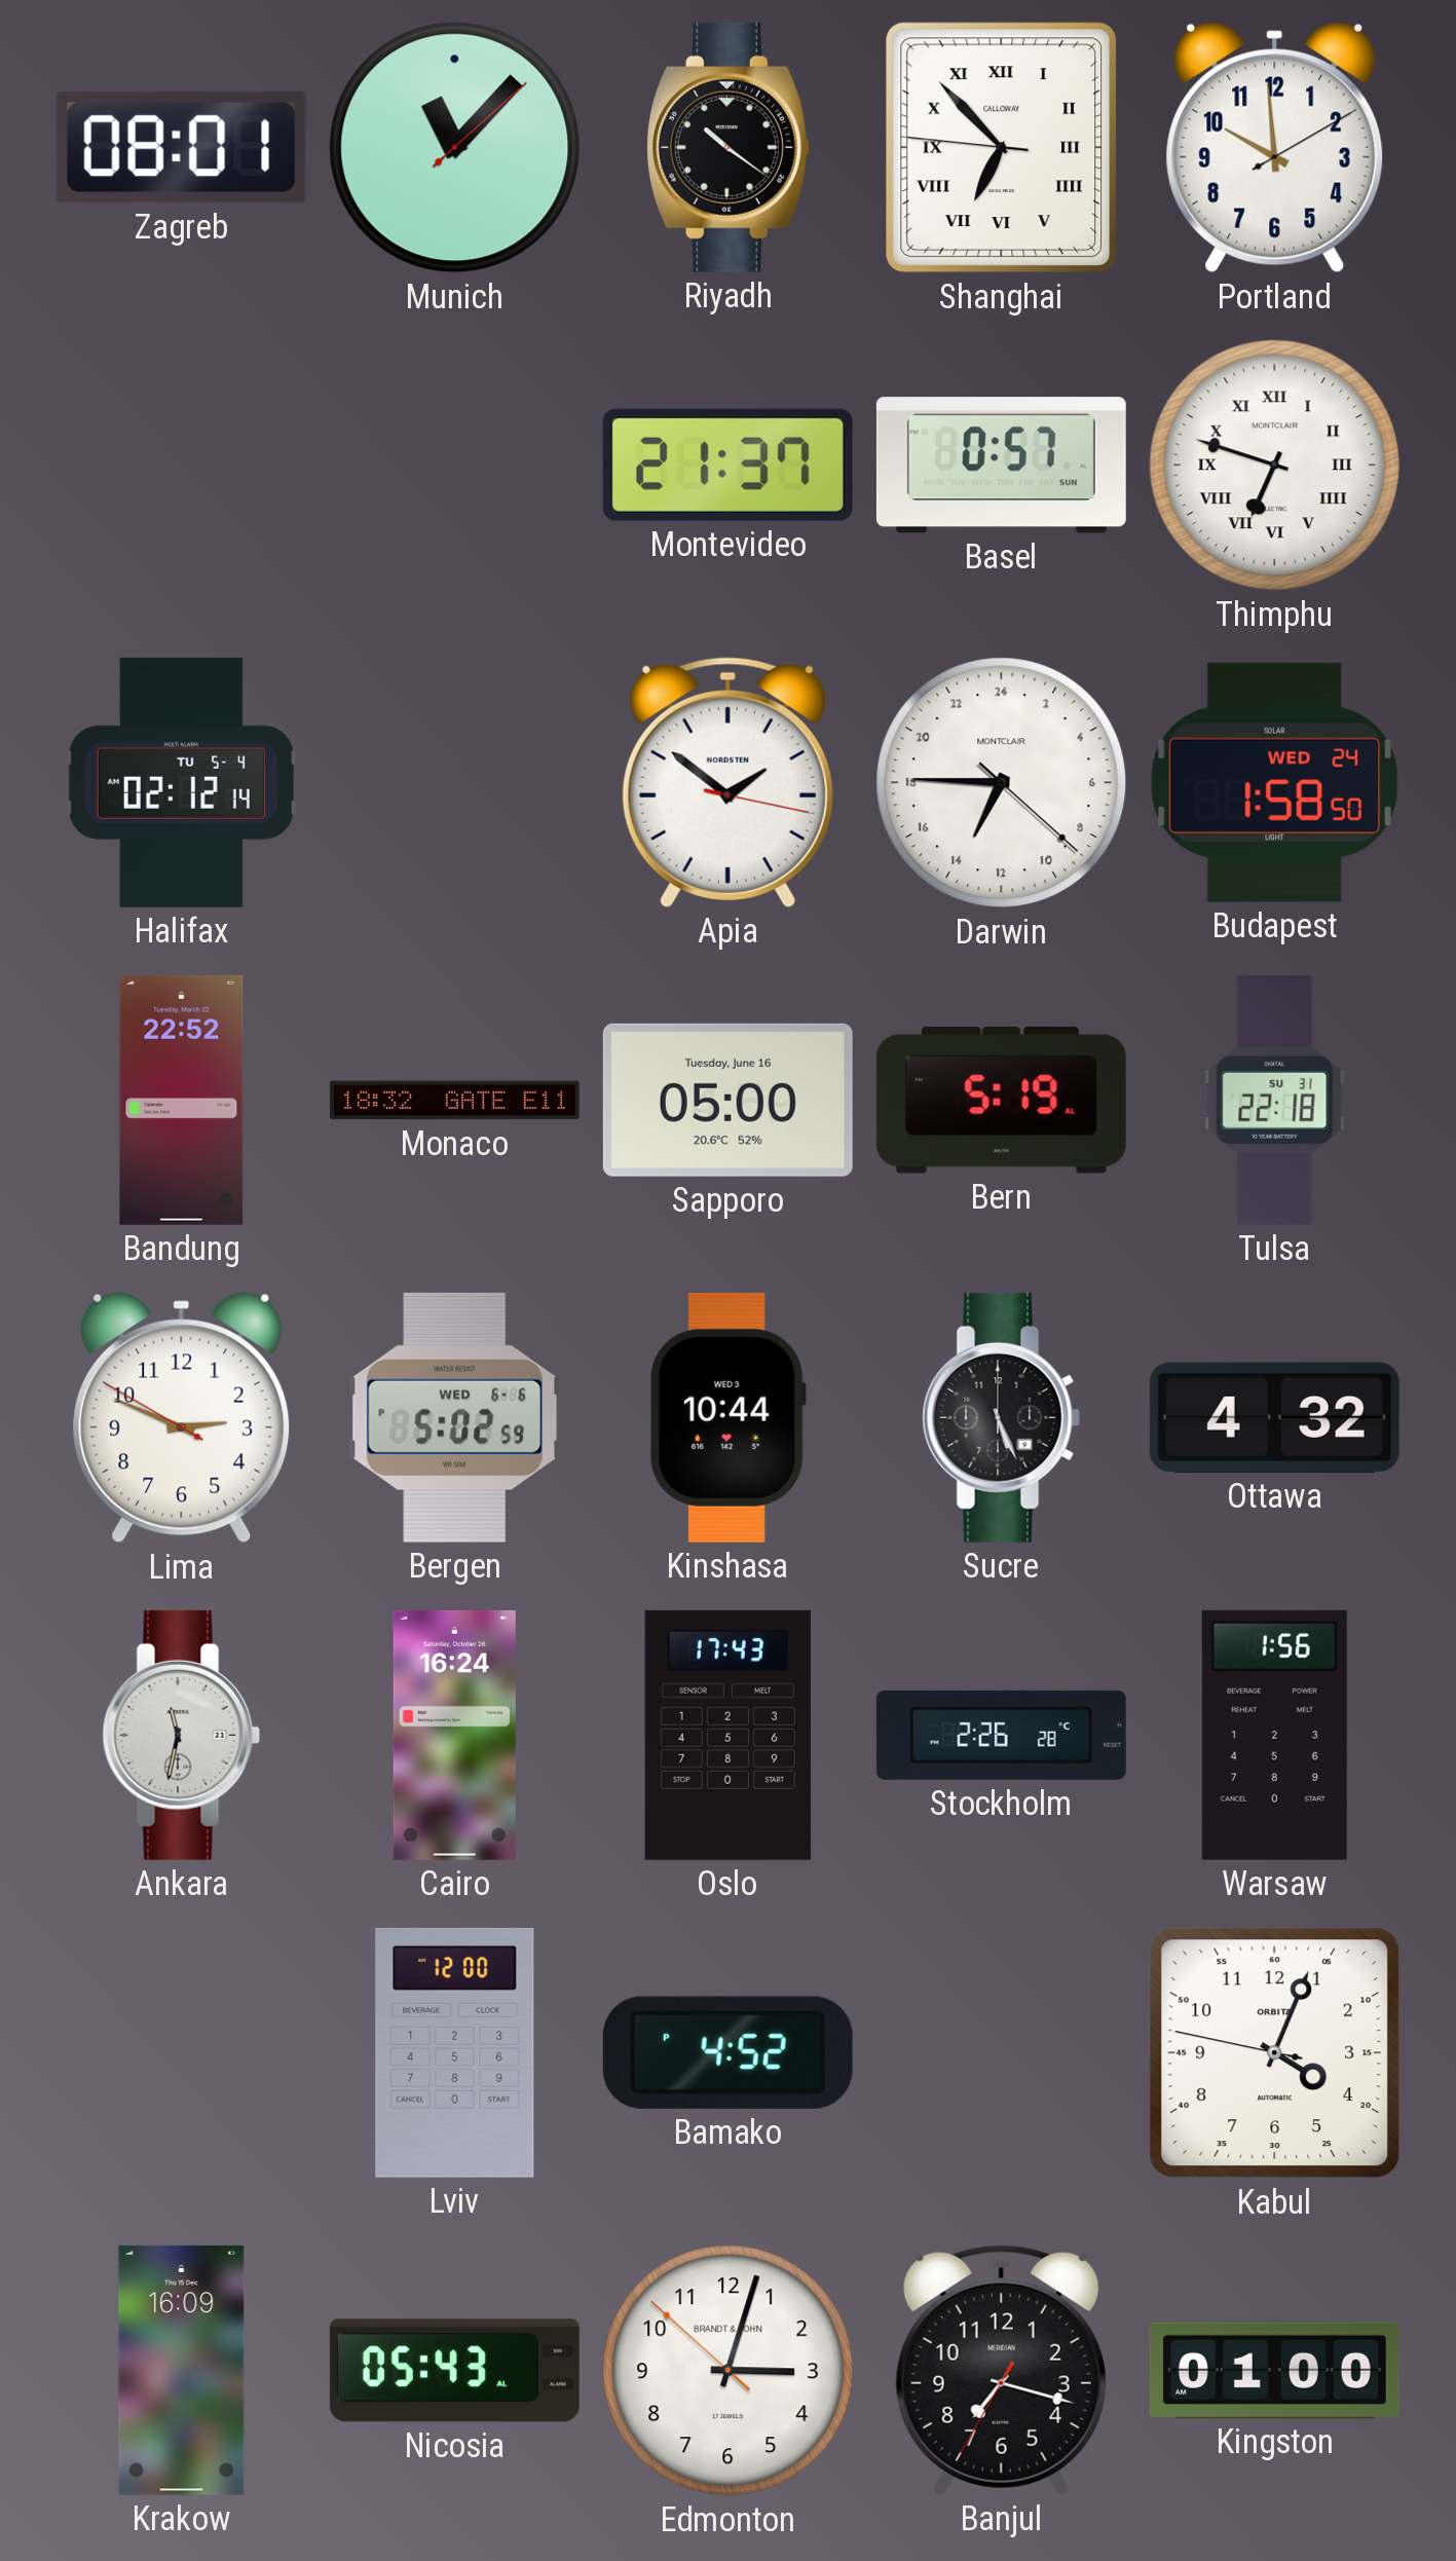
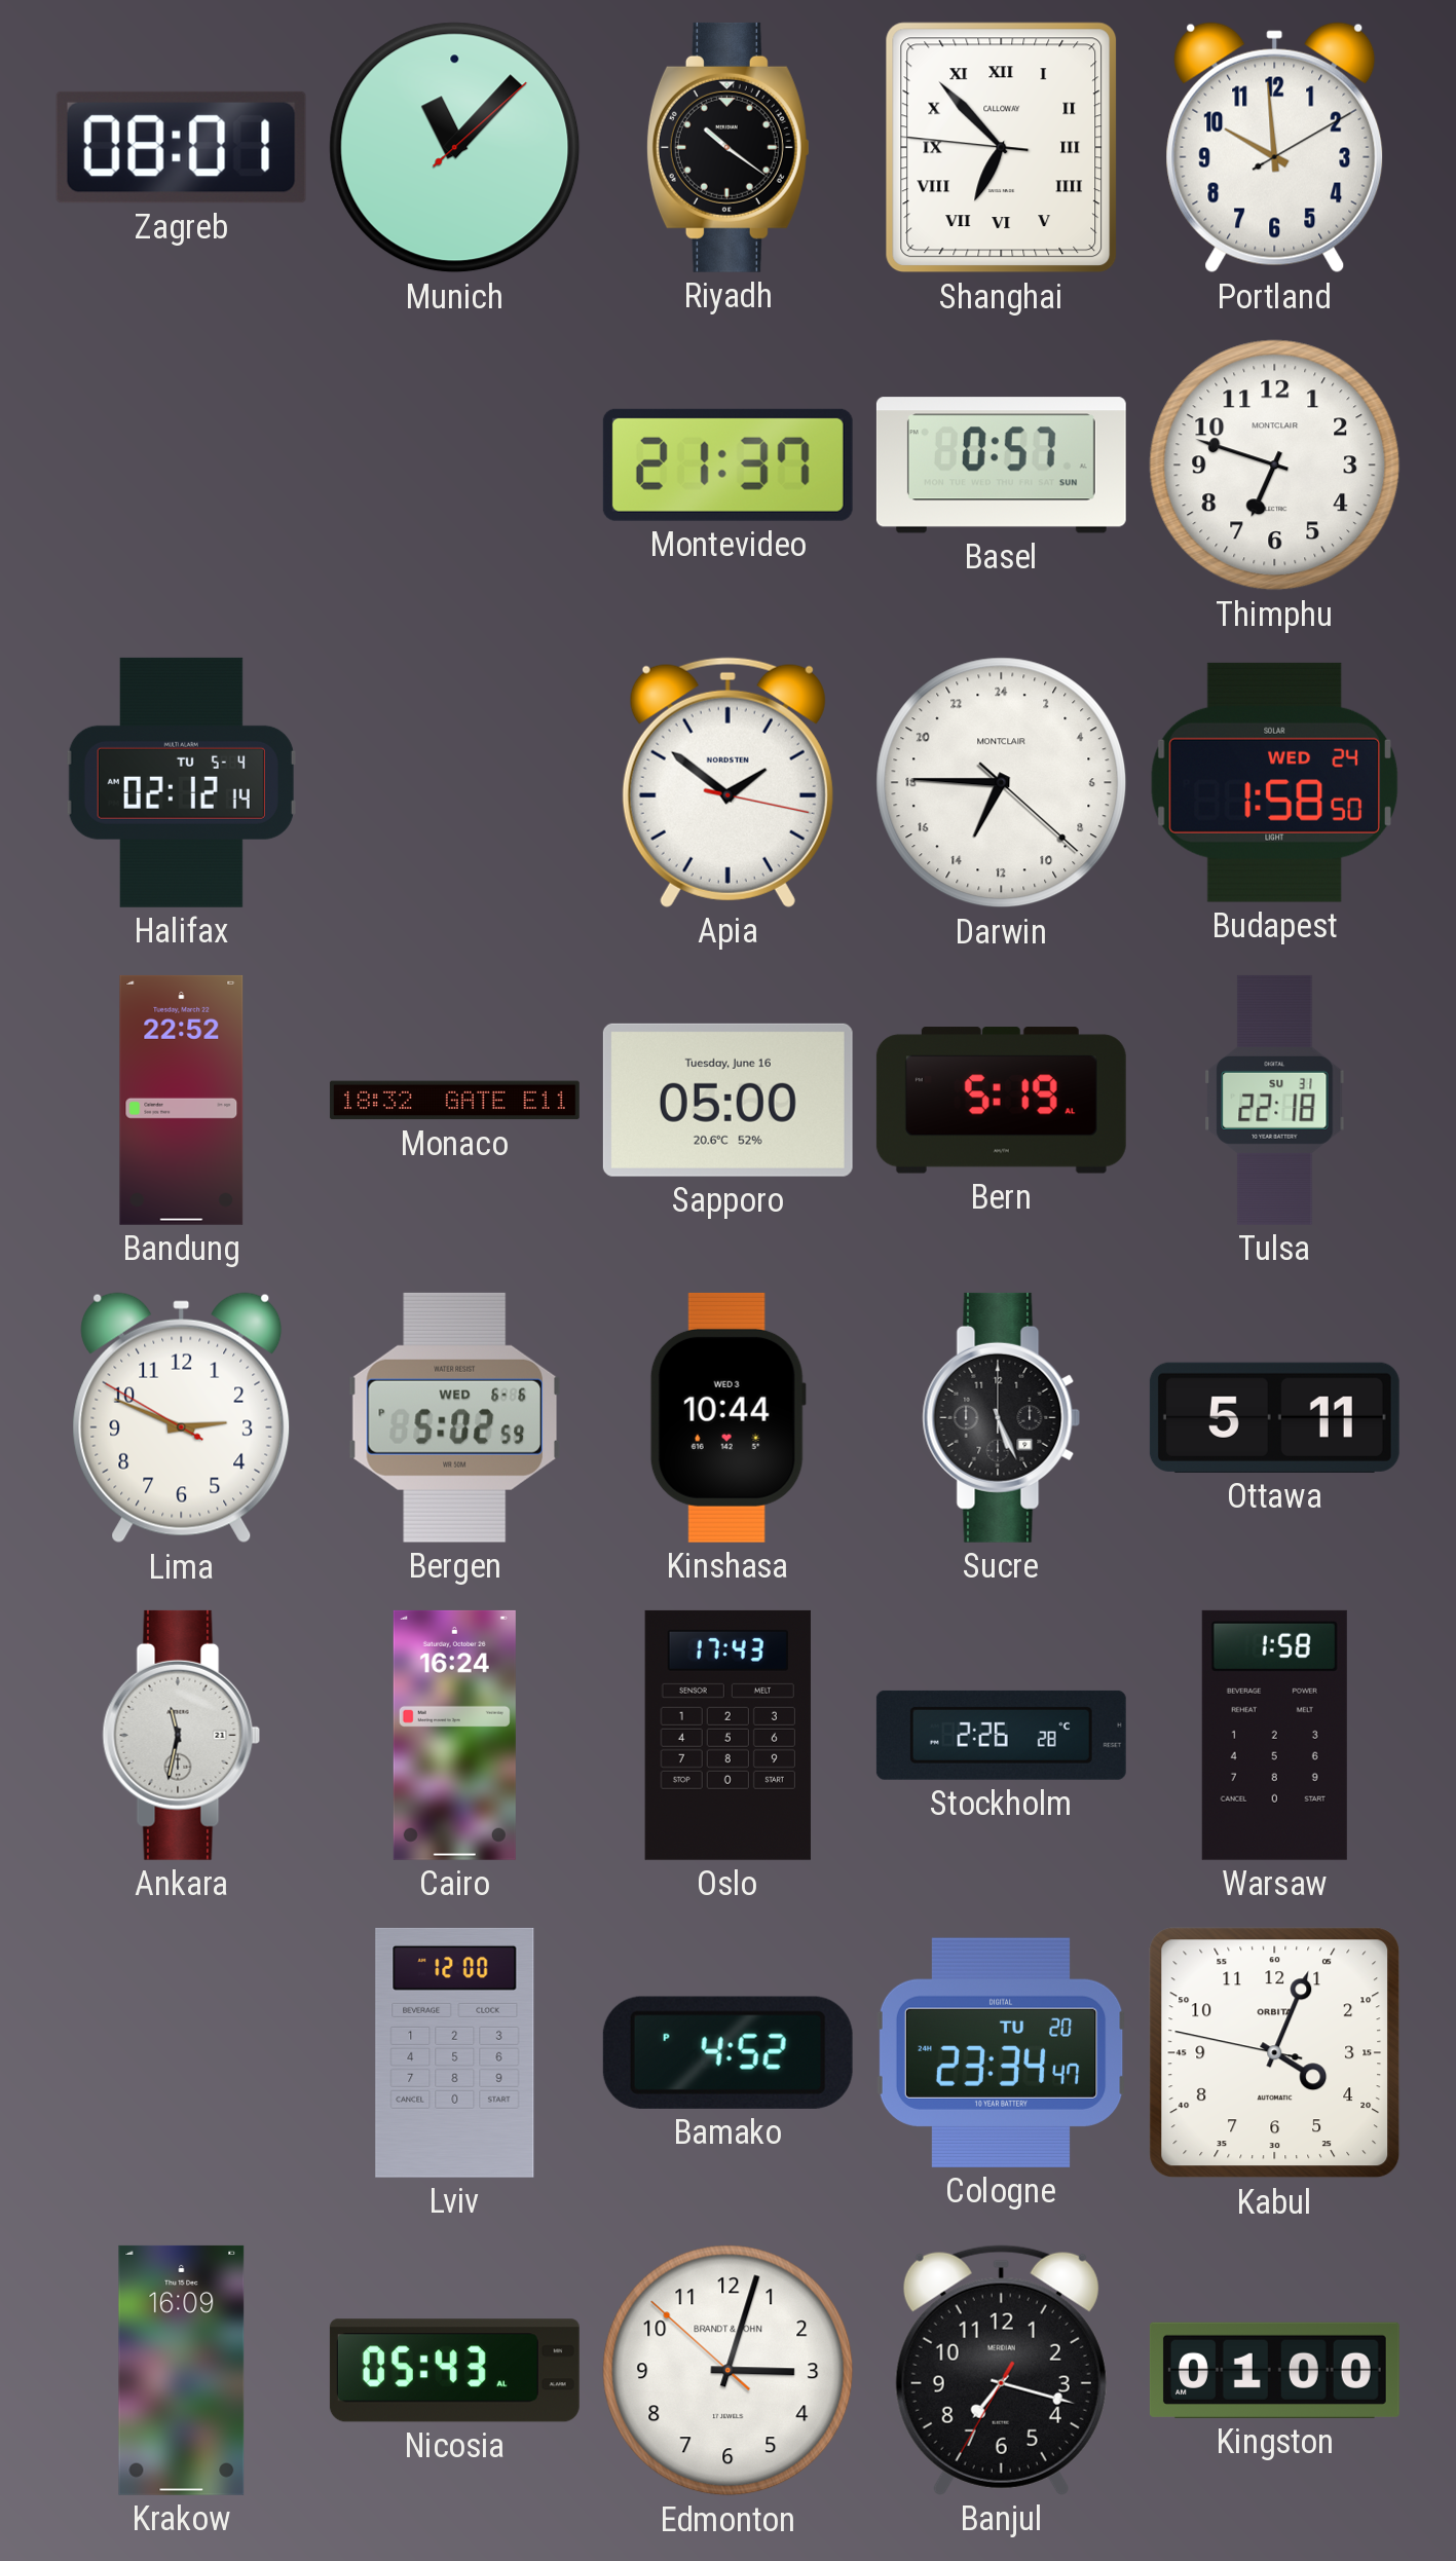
Thimphu numerals: Roman -> Arabic
Ottawa: 4:32 -> 5:11
Warsaw: 1:56 -> 1:58
Cologne: none -> 23:34
